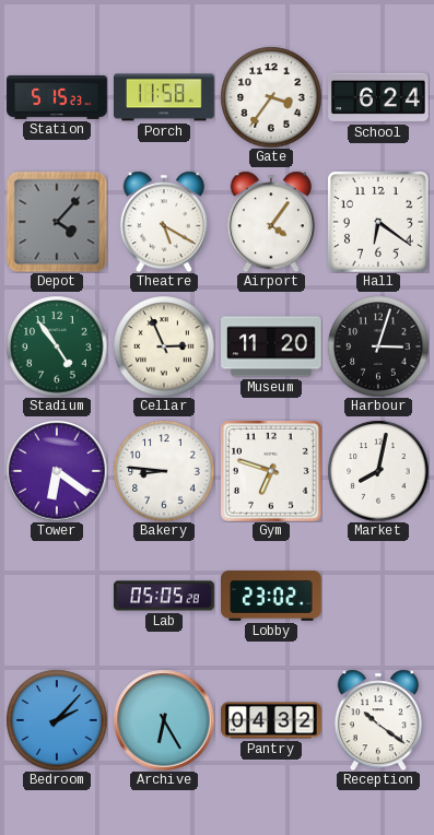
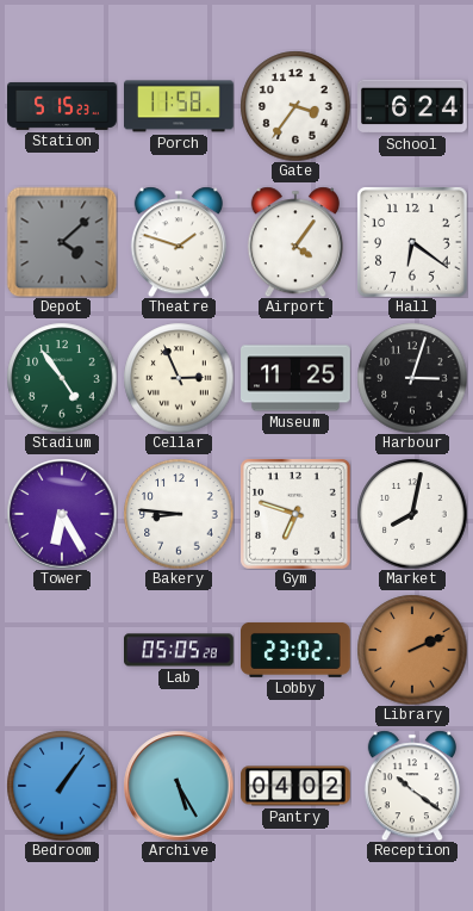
Depot: 4:07 -> 4:08
Theatre: 5:20 -> 1:48
Museum: 11:20 -> 11:25
Tower: 6:21 -> 6:25
Library: none -> 2:11
Bedroom: 2:07 -> 1:06
Archive: 6:25 -> 5:25
Pantry: 04:32 -> 04:02
